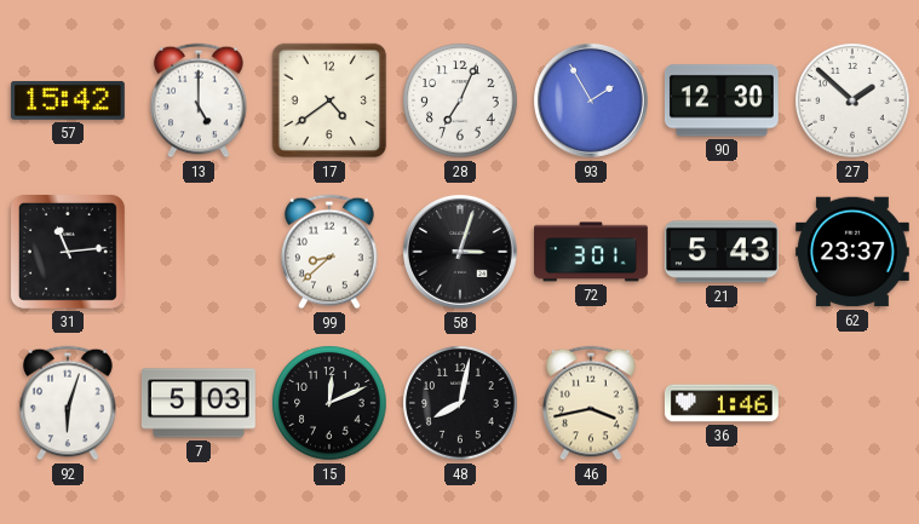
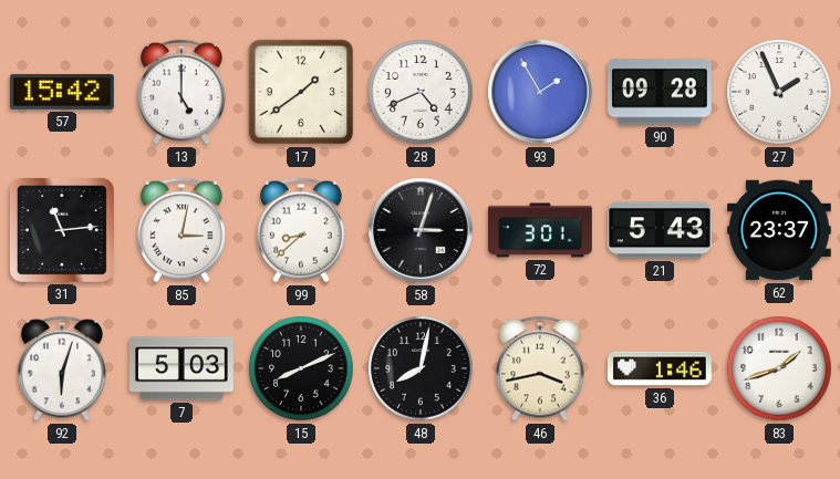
17: 4:39 -> 1:39
28: 7:04 -> 4:41
90: 12:30 -> 09:28
27: 1:52 -> 1:56
85: none -> 3:02
15: 12:11 -> 8:11
83: none -> 1:42
